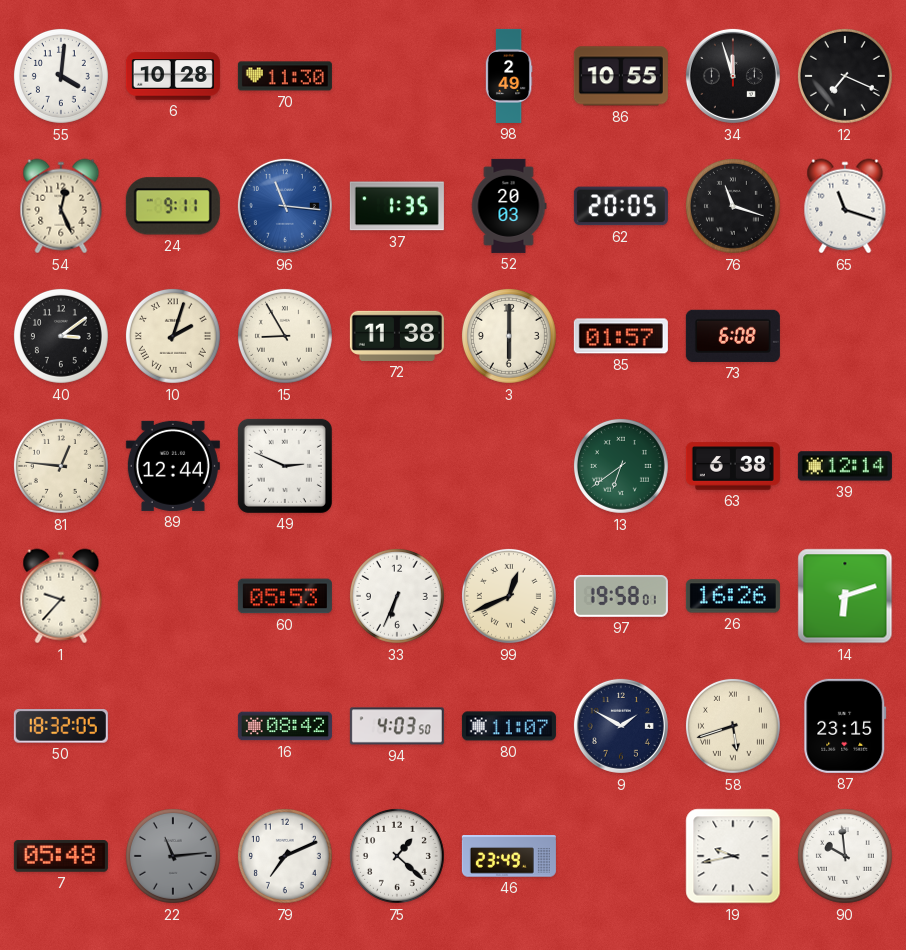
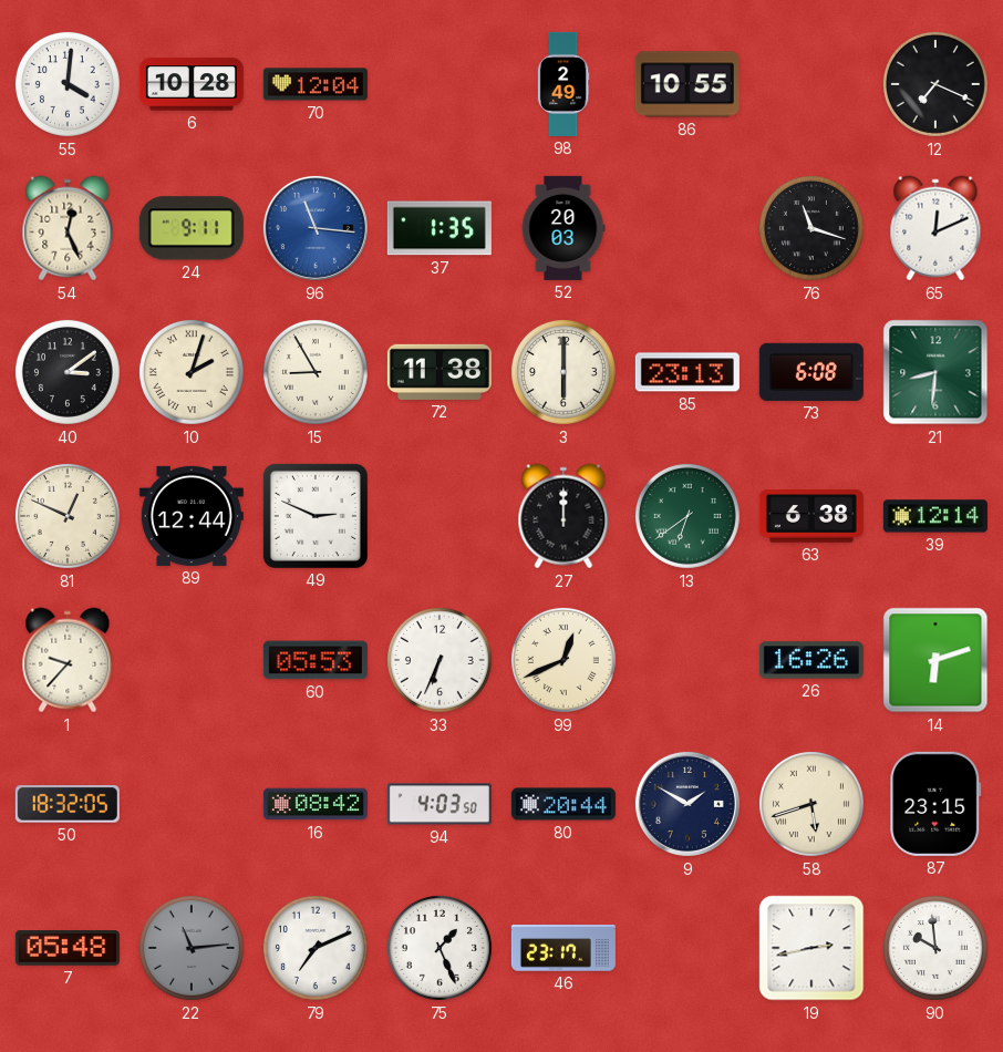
70: 11:30 -> 12:04
34: 11:57 -> none
62: 20:05 -> none
65: 11:18 -> 12:11
85: 01:57 -> 23:13
21: none -> 8:31
81: 12:46 -> 12:49
27: none -> 12:00
97: 19:58 -> none
80: 11:07 -> 20:44
75: 1:22 -> 1:26
46: 23:49 -> 23:17
19: 9:43 -> 2:43
